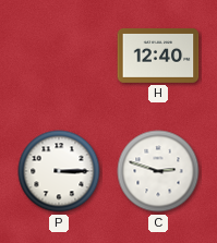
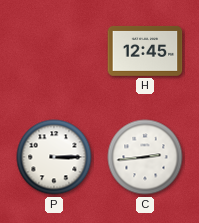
H: 12:40 -> 12:45
C: 2:48 -> 2:44
